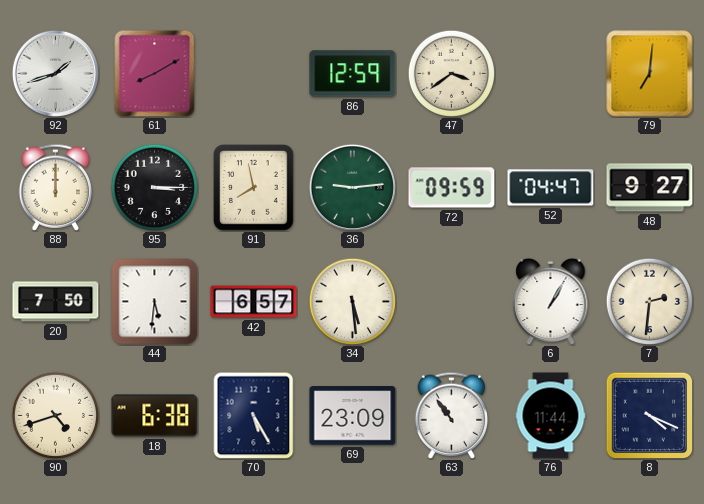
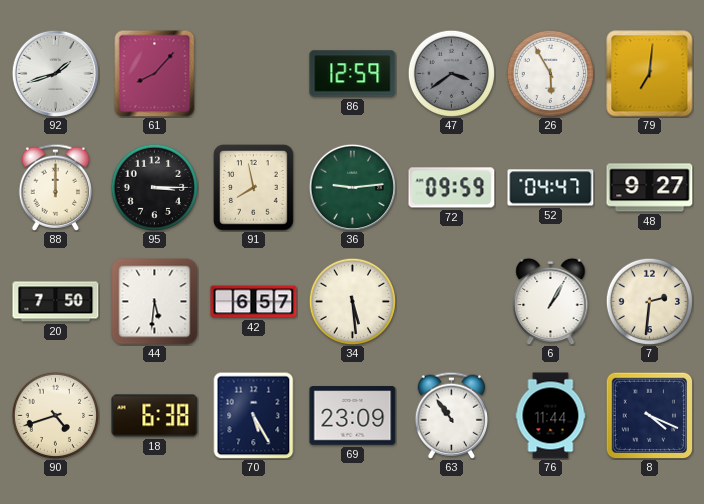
61: 8:10 -> 8:07
47 dial: cream -> grey
26: none -> 5:55
